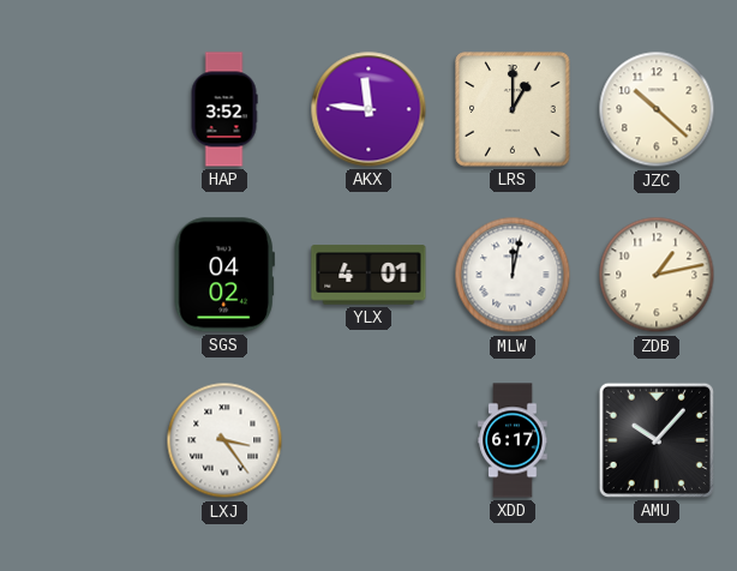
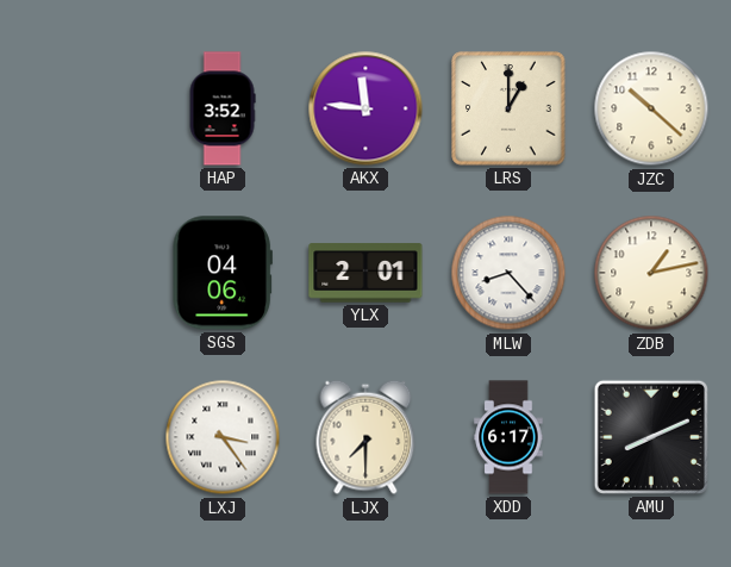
SGS: 04:02 -> 04:06
YLX: 4:01 -> 2:01
MLW: 12:02 -> 8:23
LJX: none -> 7:30
AMU: 10:07 -> 8:11
